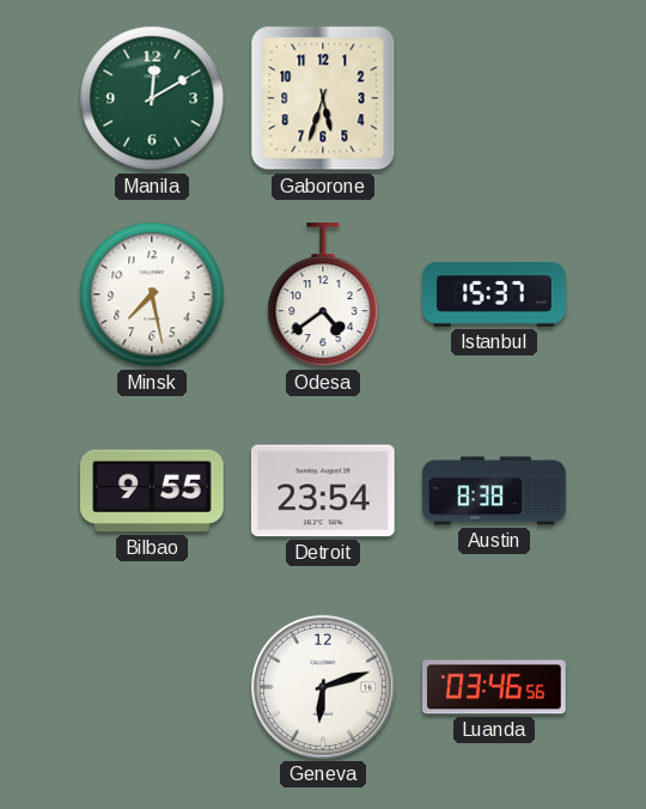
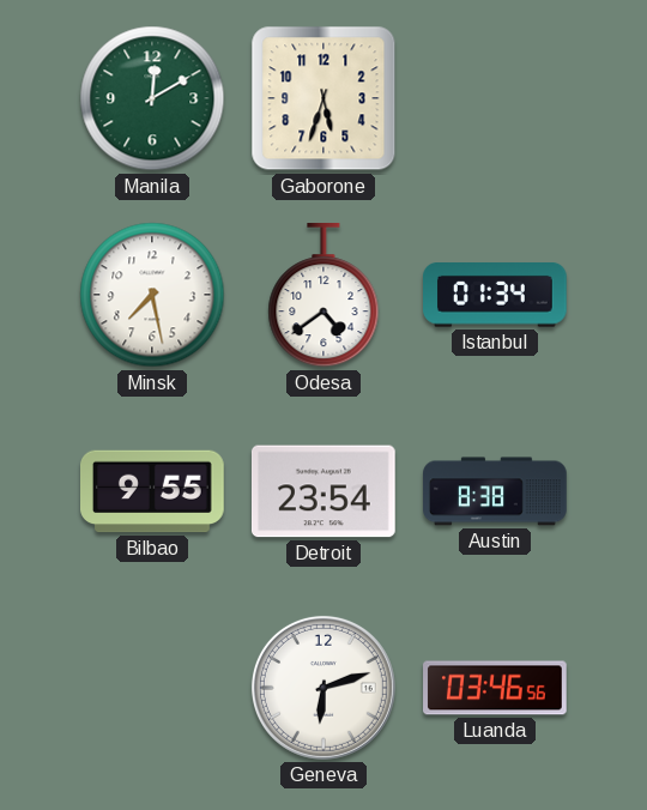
Istanbul: 15:37 -> 01:34
